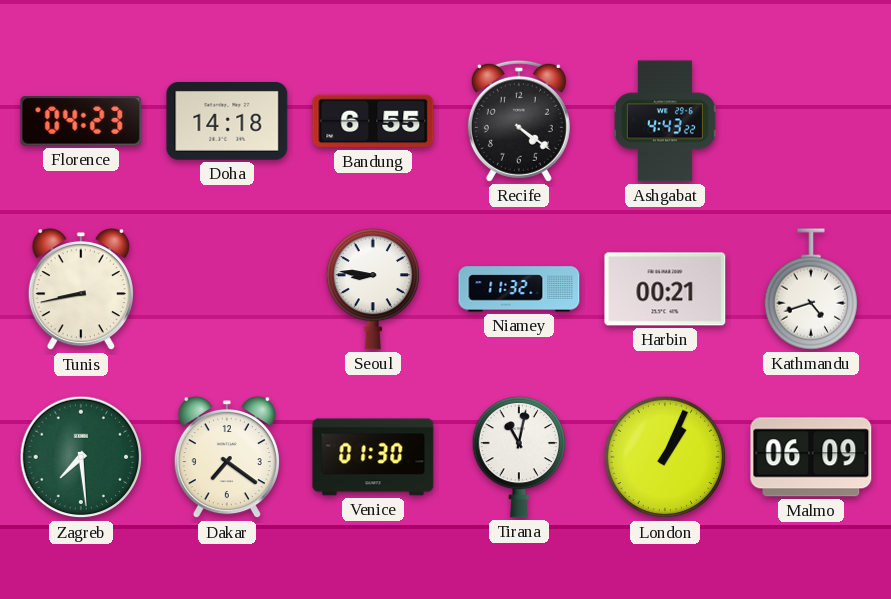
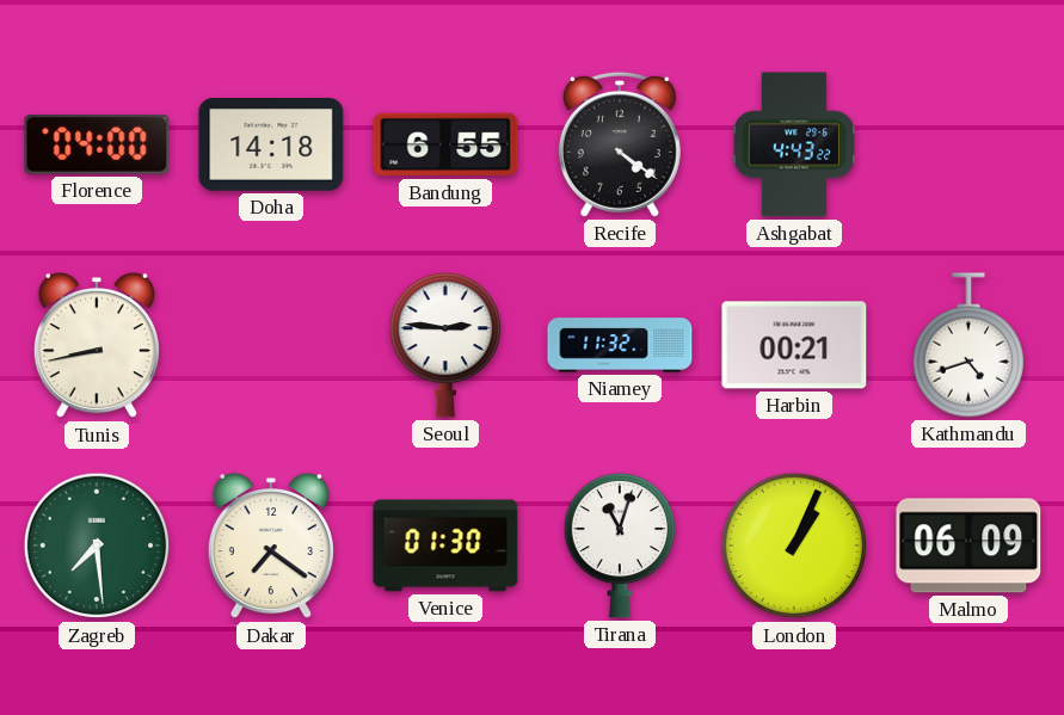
Florence: 04:23 -> 04:00
Seoul: 8:46 -> 2:46
Tirana: 11:02 -> 11:03
